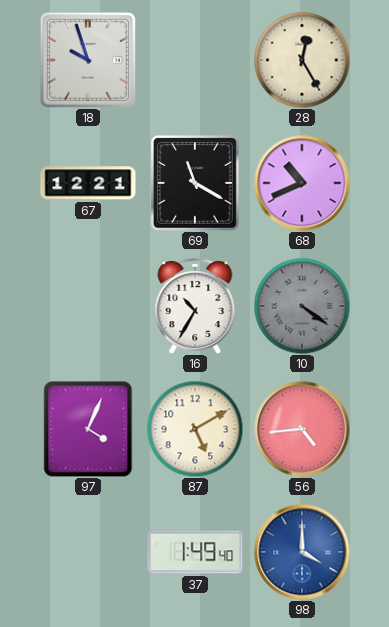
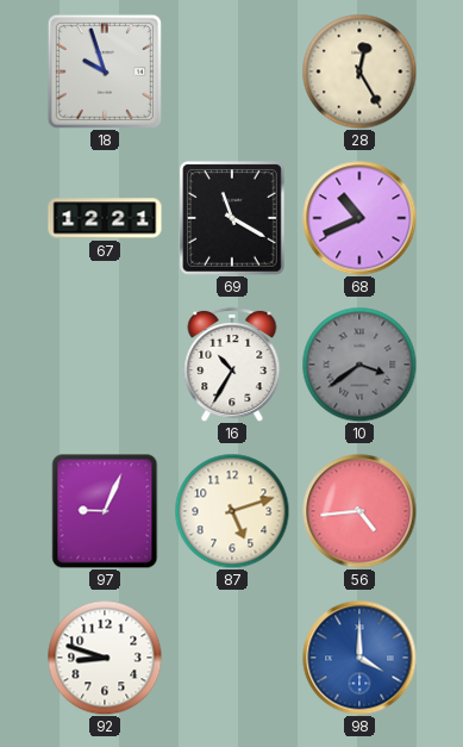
10: 4:21 -> 3:39
97: 4:04 -> 9:04
87: 5:10 -> 5:12
92: none -> 8:48
37: 1:49 -> none
